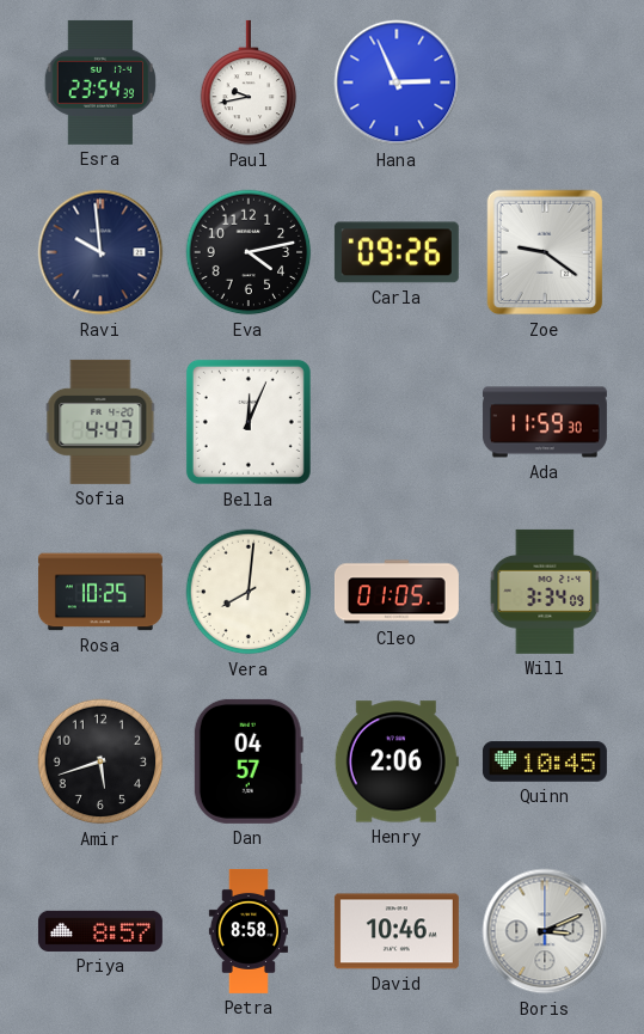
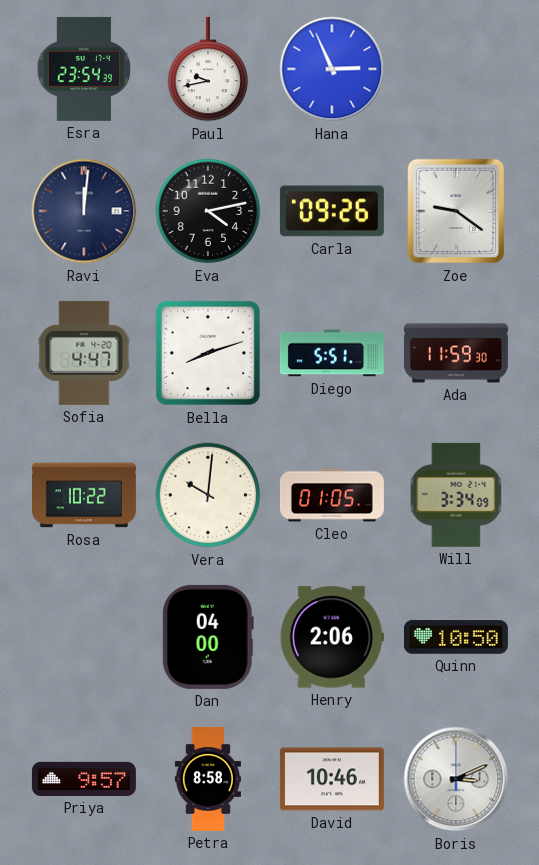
Ravi: 9:59 -> 12:01
Bella: 12:04 -> 8:12
Diego: none -> 5:51
Rosa: 10:25 -> 10:22
Vera: 8:01 -> 10:01
Amir: 5:42 -> none
Dan: 04:57 -> 04:00
Quinn: 10:45 -> 10:50
Priya: 8:57 -> 9:57
